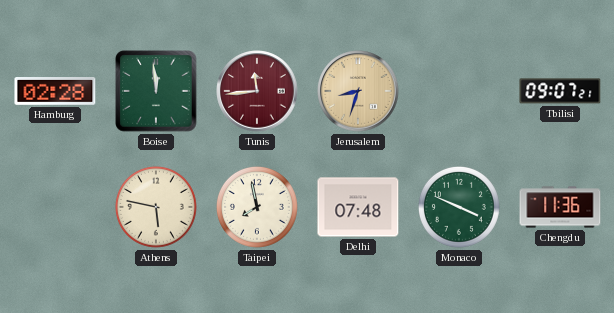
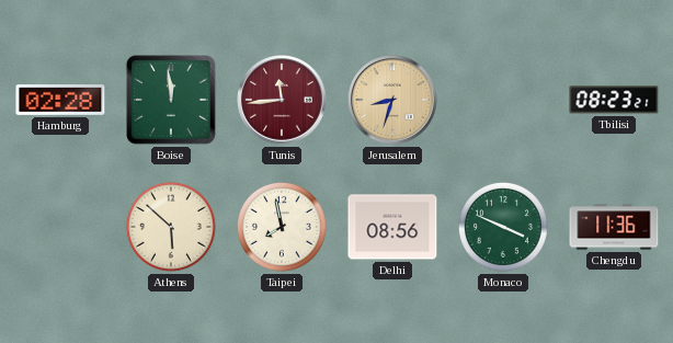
Tbilisi: 09:07 -> 08:23
Athens: 5:47 -> 5:52
Delhi: 07:48 -> 08:56
